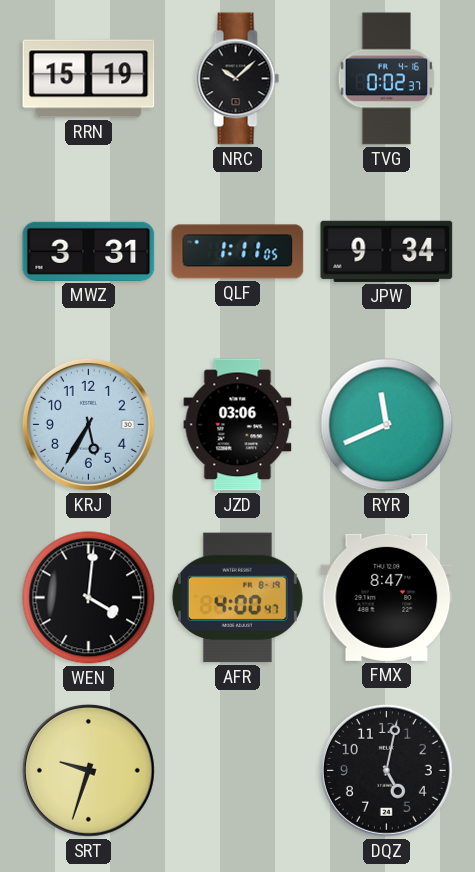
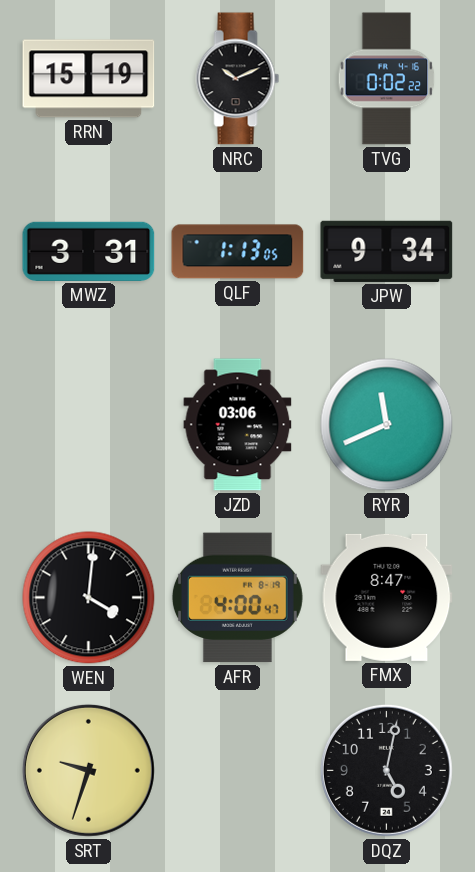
NRC: 10:08 -> 10:11
TVG: 0:02:37 -> 0:02:22
QLF: 1:11 -> 1:13
KRJ: 5:35 -> none
